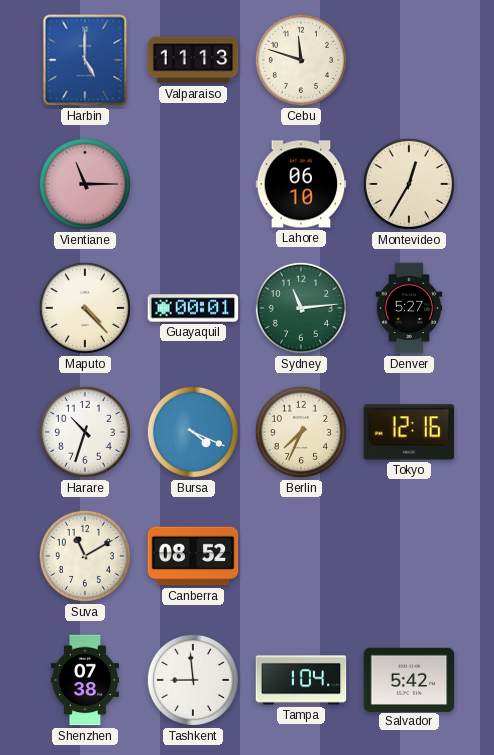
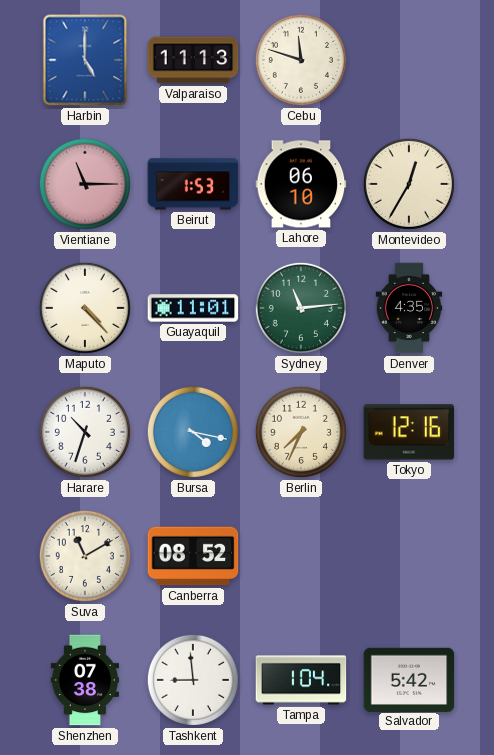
Beirut: none -> 1:53
Guayaquil: 00:01 -> 11:01
Denver: 5:27 -> 4:35
Bursa: 4:19 -> 4:17
